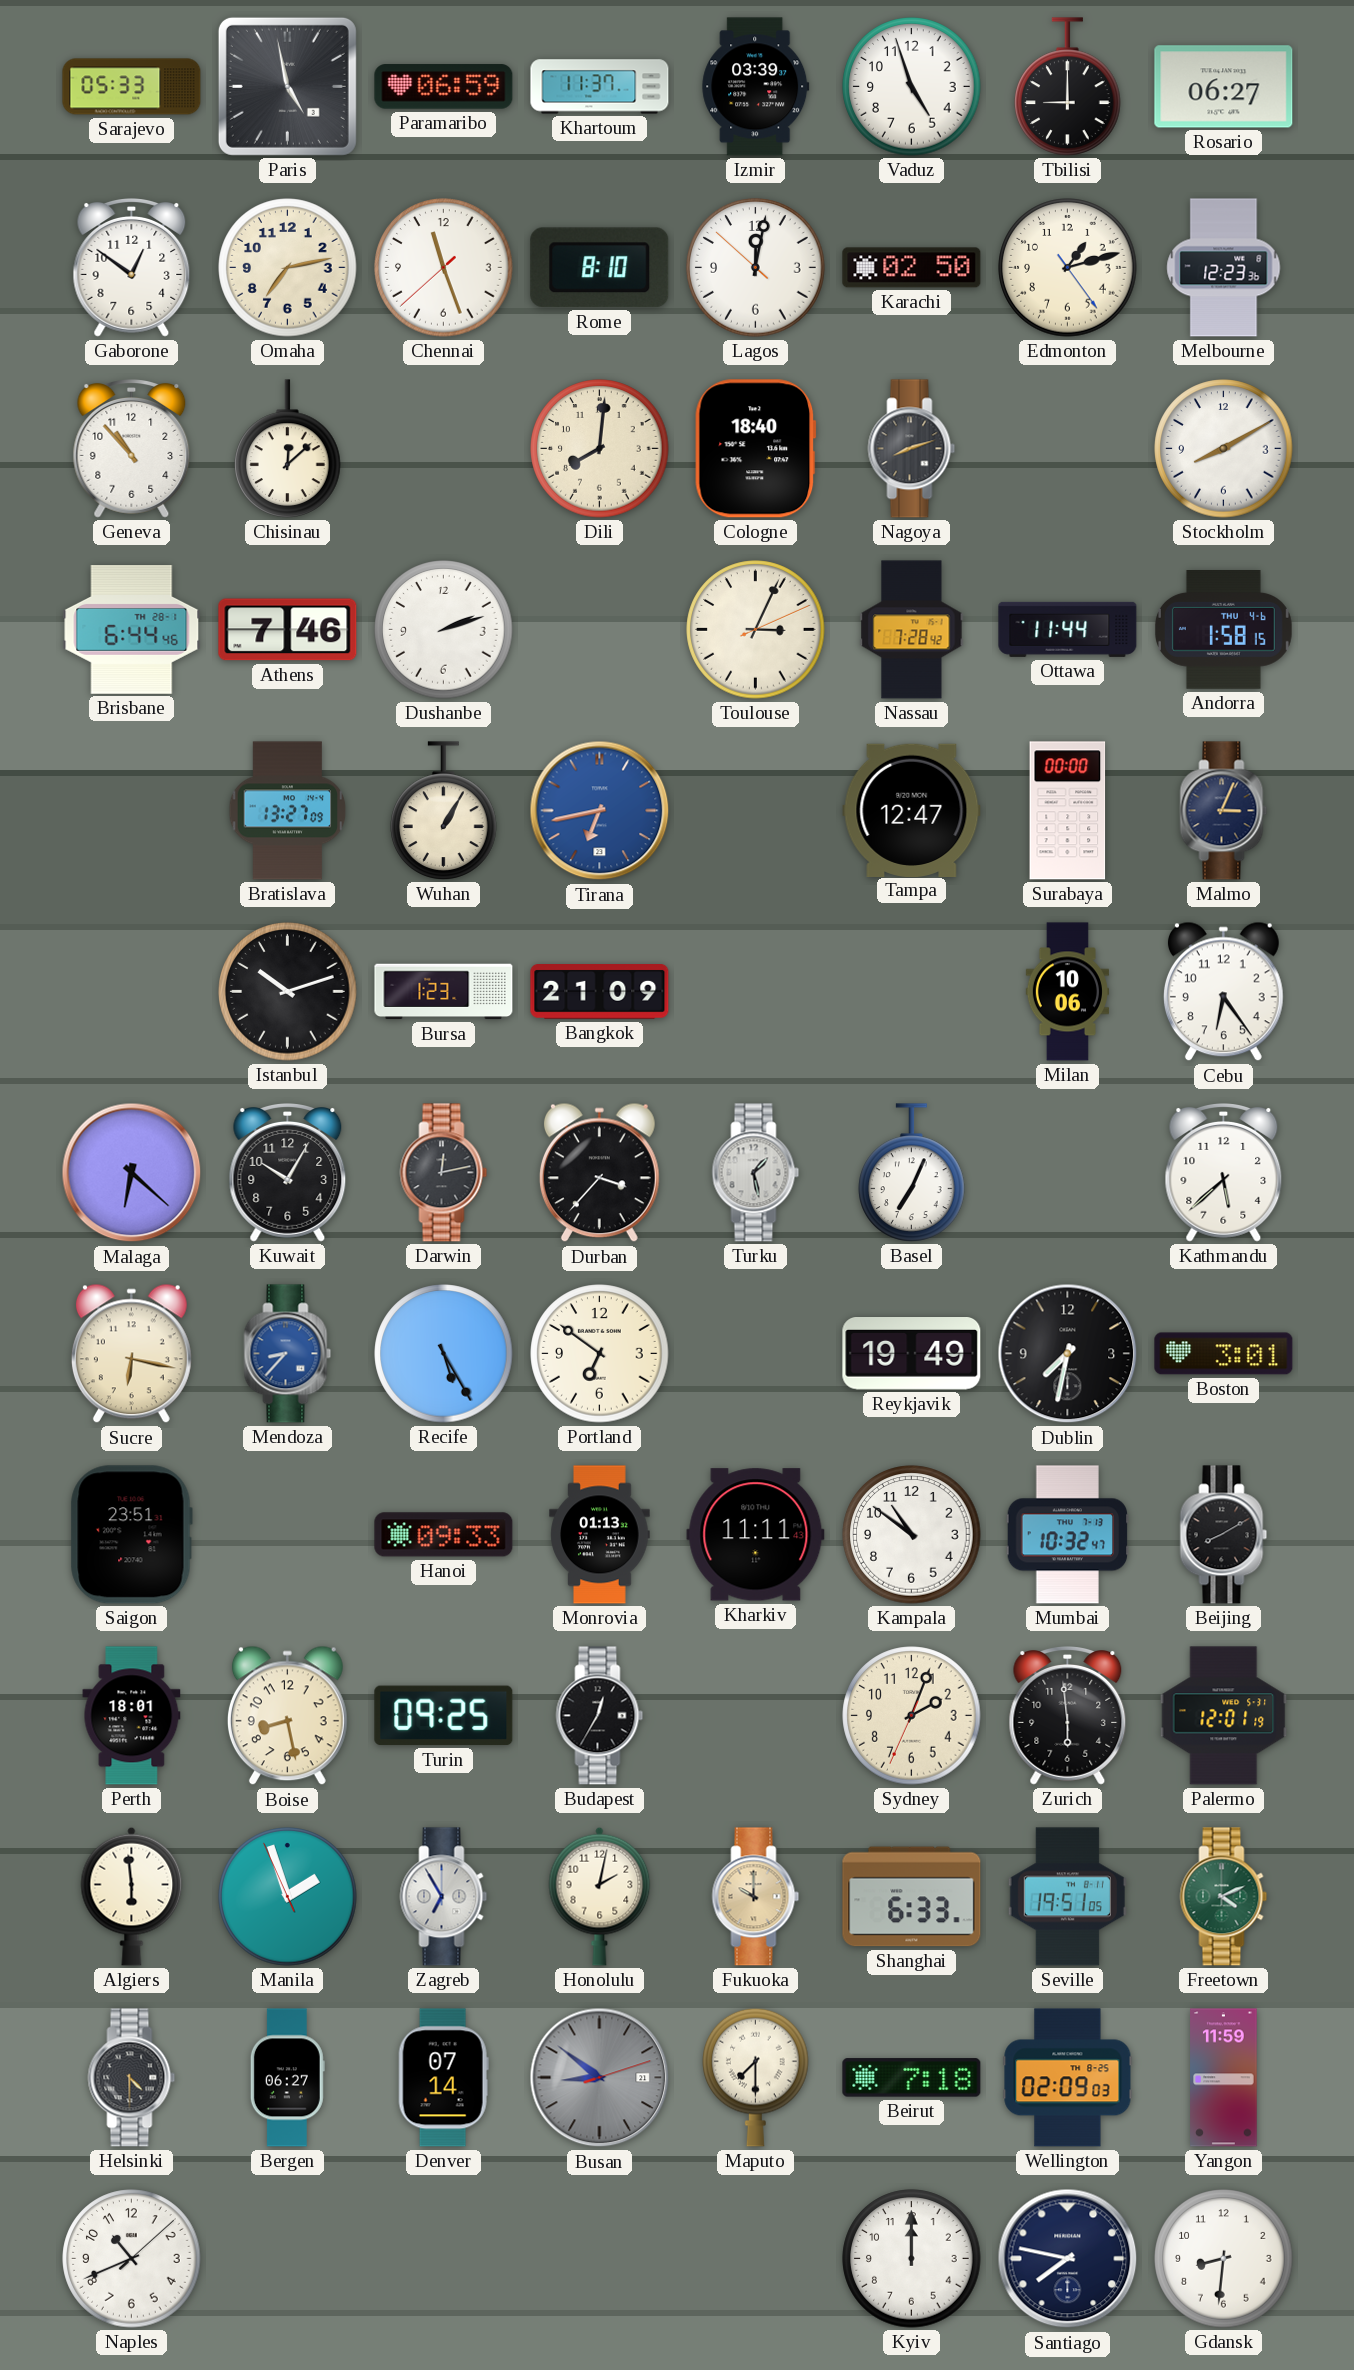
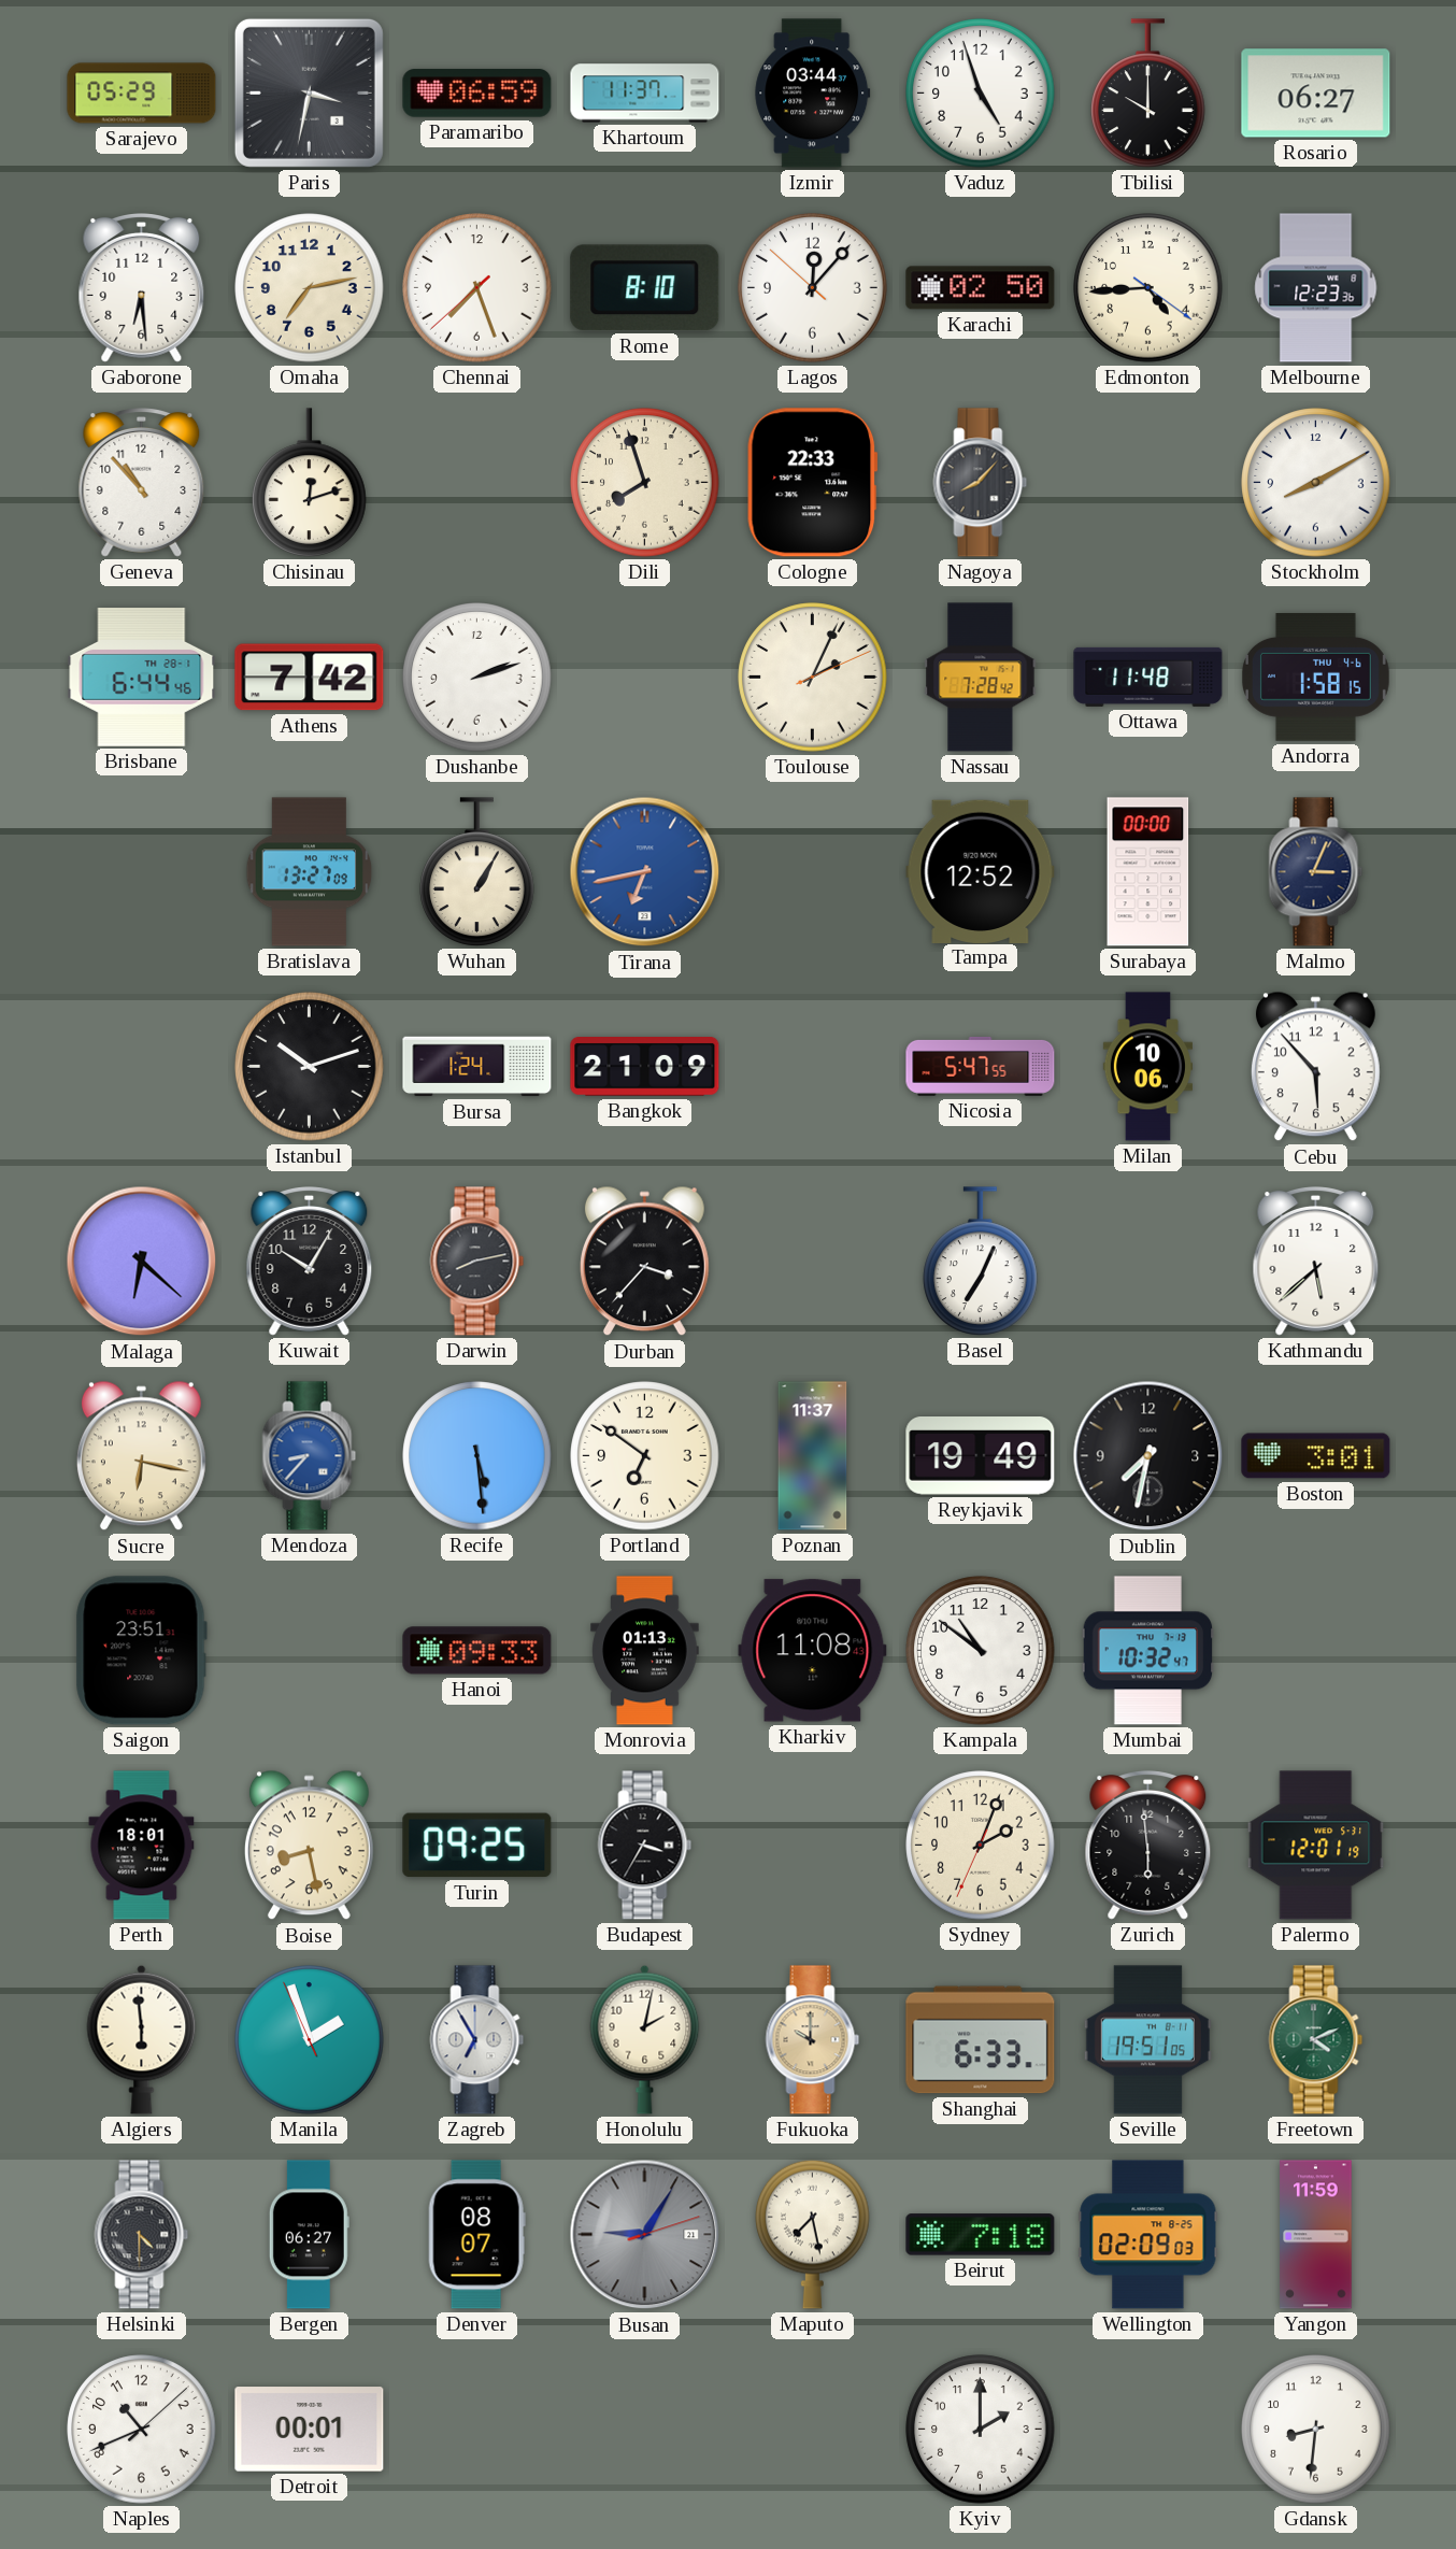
Sarajevo: 05:33 -> 05:29
Paris: 4:58 -> 3:32
Izmir: 03:39 -> 03:44
Tbilisi: 9:00 -> 10:00
Gaborone: 12:51 -> 6:29
Chennai: 11:26 -> 7:26
Lagos: 12:01 -> 12:06
Edmonton: 1:12 -> 4:44
Chisinau: 12:08 -> 12:12
Dili: 8:01 -> 7:57
Cologne: 18:40 -> 22:33
Nagoya: 8:12 -> 8:07
Athens: 7:46 -> 7:42
Toulouse: 3:04 -> 2:04
Ottawa: 11:44 -> 11:48
Tampa: 12:47 -> 12:52
Bursa: 1:23 -> 1:24
Nicosia: none -> 5:47
Cebu: 6:24 -> 5:53
Darwin: 12:13 -> 8:13
Turku: 1:28 -> none
Recife: 5:25 -> 5:29
Poznan: none -> 11:37
Kharkiv: 11:11 -> 11:08
Beijing: 8:10 -> none
Budapest: 12:35 -> 3:35
Denver: 07:14 -> 08:07
Busan: 8:51 -> 9:05
Maputo: 7:30 -> 7:28
Detroit: none -> 00:01
Kyiv: 12:00 -> 2:00
Santiago: 7:47 -> none
